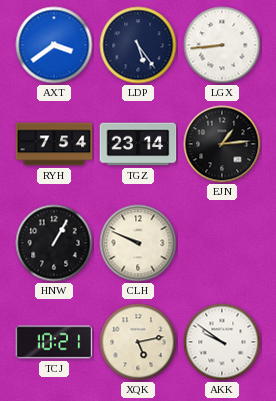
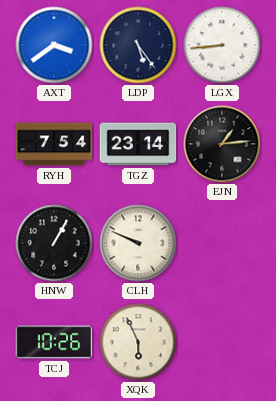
TCJ: 10:21 -> 10:26
XQK: 5:13 -> 5:56
AKK: 9:51 -> none
